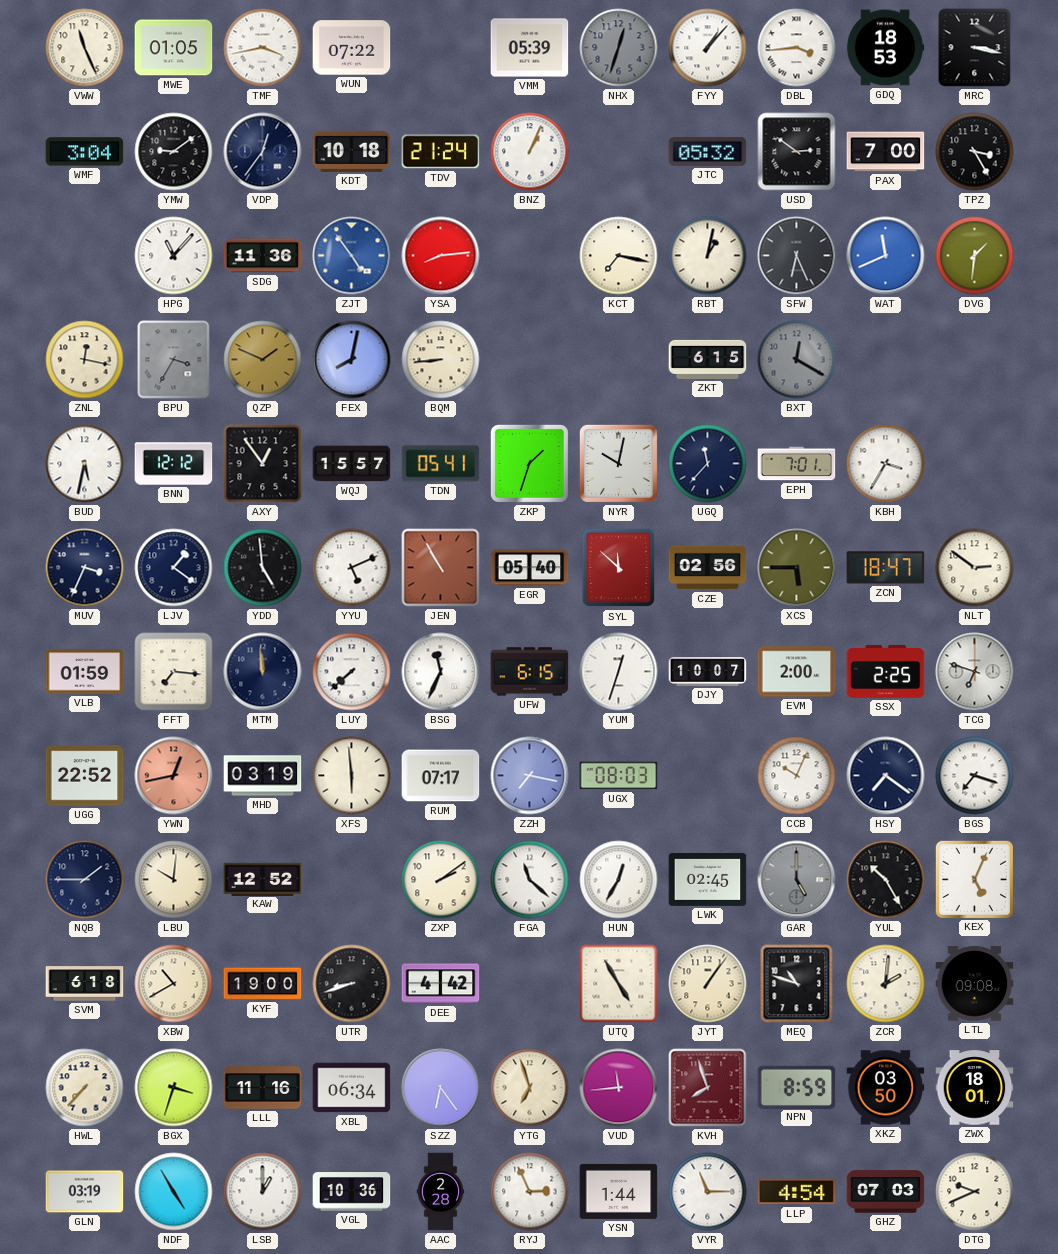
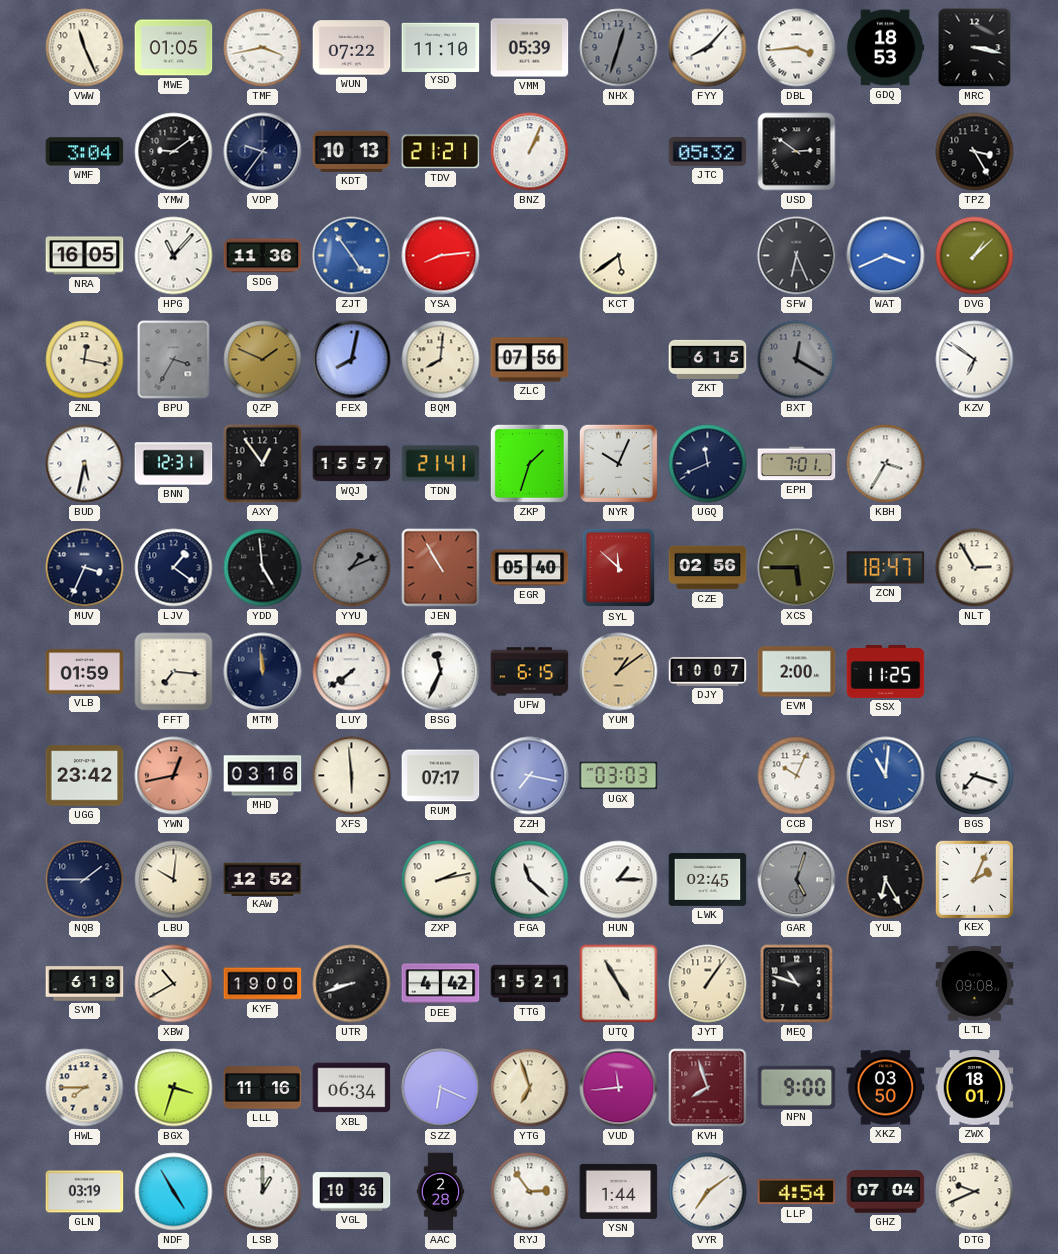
YSD: none -> 11:10
FYY: 1:07 -> 8:07
VDP: 12:36 -> 9:36
KDT: 10:18 -> 10:13
TDV: 21:24 -> 21:21
PAX: 7:00 -> none
NRA: none -> 16:05
KCT: 7:17 -> 5:39
RBT: 1:02 -> none
WAT: 11:41 -> 3:41
DVG: 1:31 -> 1:08
BQM: 8:44 -> 8:01
ZLC: none -> 07:56
KZV: none -> 6:51
BNN: 12:12 -> 12:31
TDN: 05:41 -> 21:41
NYR: 10:02 -> 10:04
UGQ: 11:37 -> 11:41
YYU: 5:11 -> 1:11
YYU dial: white -> grey
NLT: 2:51 -> 2:55
LUY: 7:38 -> 7:39
YUM: 12:33 -> 1:09
YUM dial: white -> champagne
SSX: 2:25 -> 11:25
TCG: 6:48 -> none
UGG: 22:52 -> 23:42
MHD: 03:19 -> 03:16
UGX: 08:03 -> 03:03
HSY: 7:21 -> 11:01
HSY dial: navy -> blue
ZXP: 2:09 -> 2:13
HUN: 12:35 -> 1:15
GAR: 5:00 -> 5:03
YUL: 10:25 -> 6:25
KEX: 5:04 -> 2:04
TTG: none -> 15:21
ZCR: 2:01 -> none
HWL: 7:37 -> 7:45
SZZ: 6:24 -> 6:19
NPN: 8:59 -> 9:00
RYJ: 2:56 -> 2:54
VYR: 11:15 -> 7:09
GHZ: 07:03 -> 07:04
